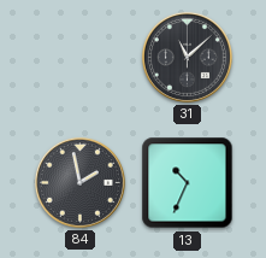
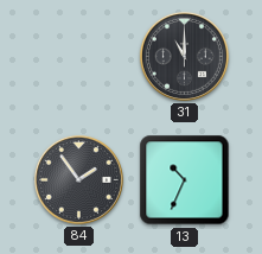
31: 11:08 -> 11:00
84: 1:58 -> 1:54
